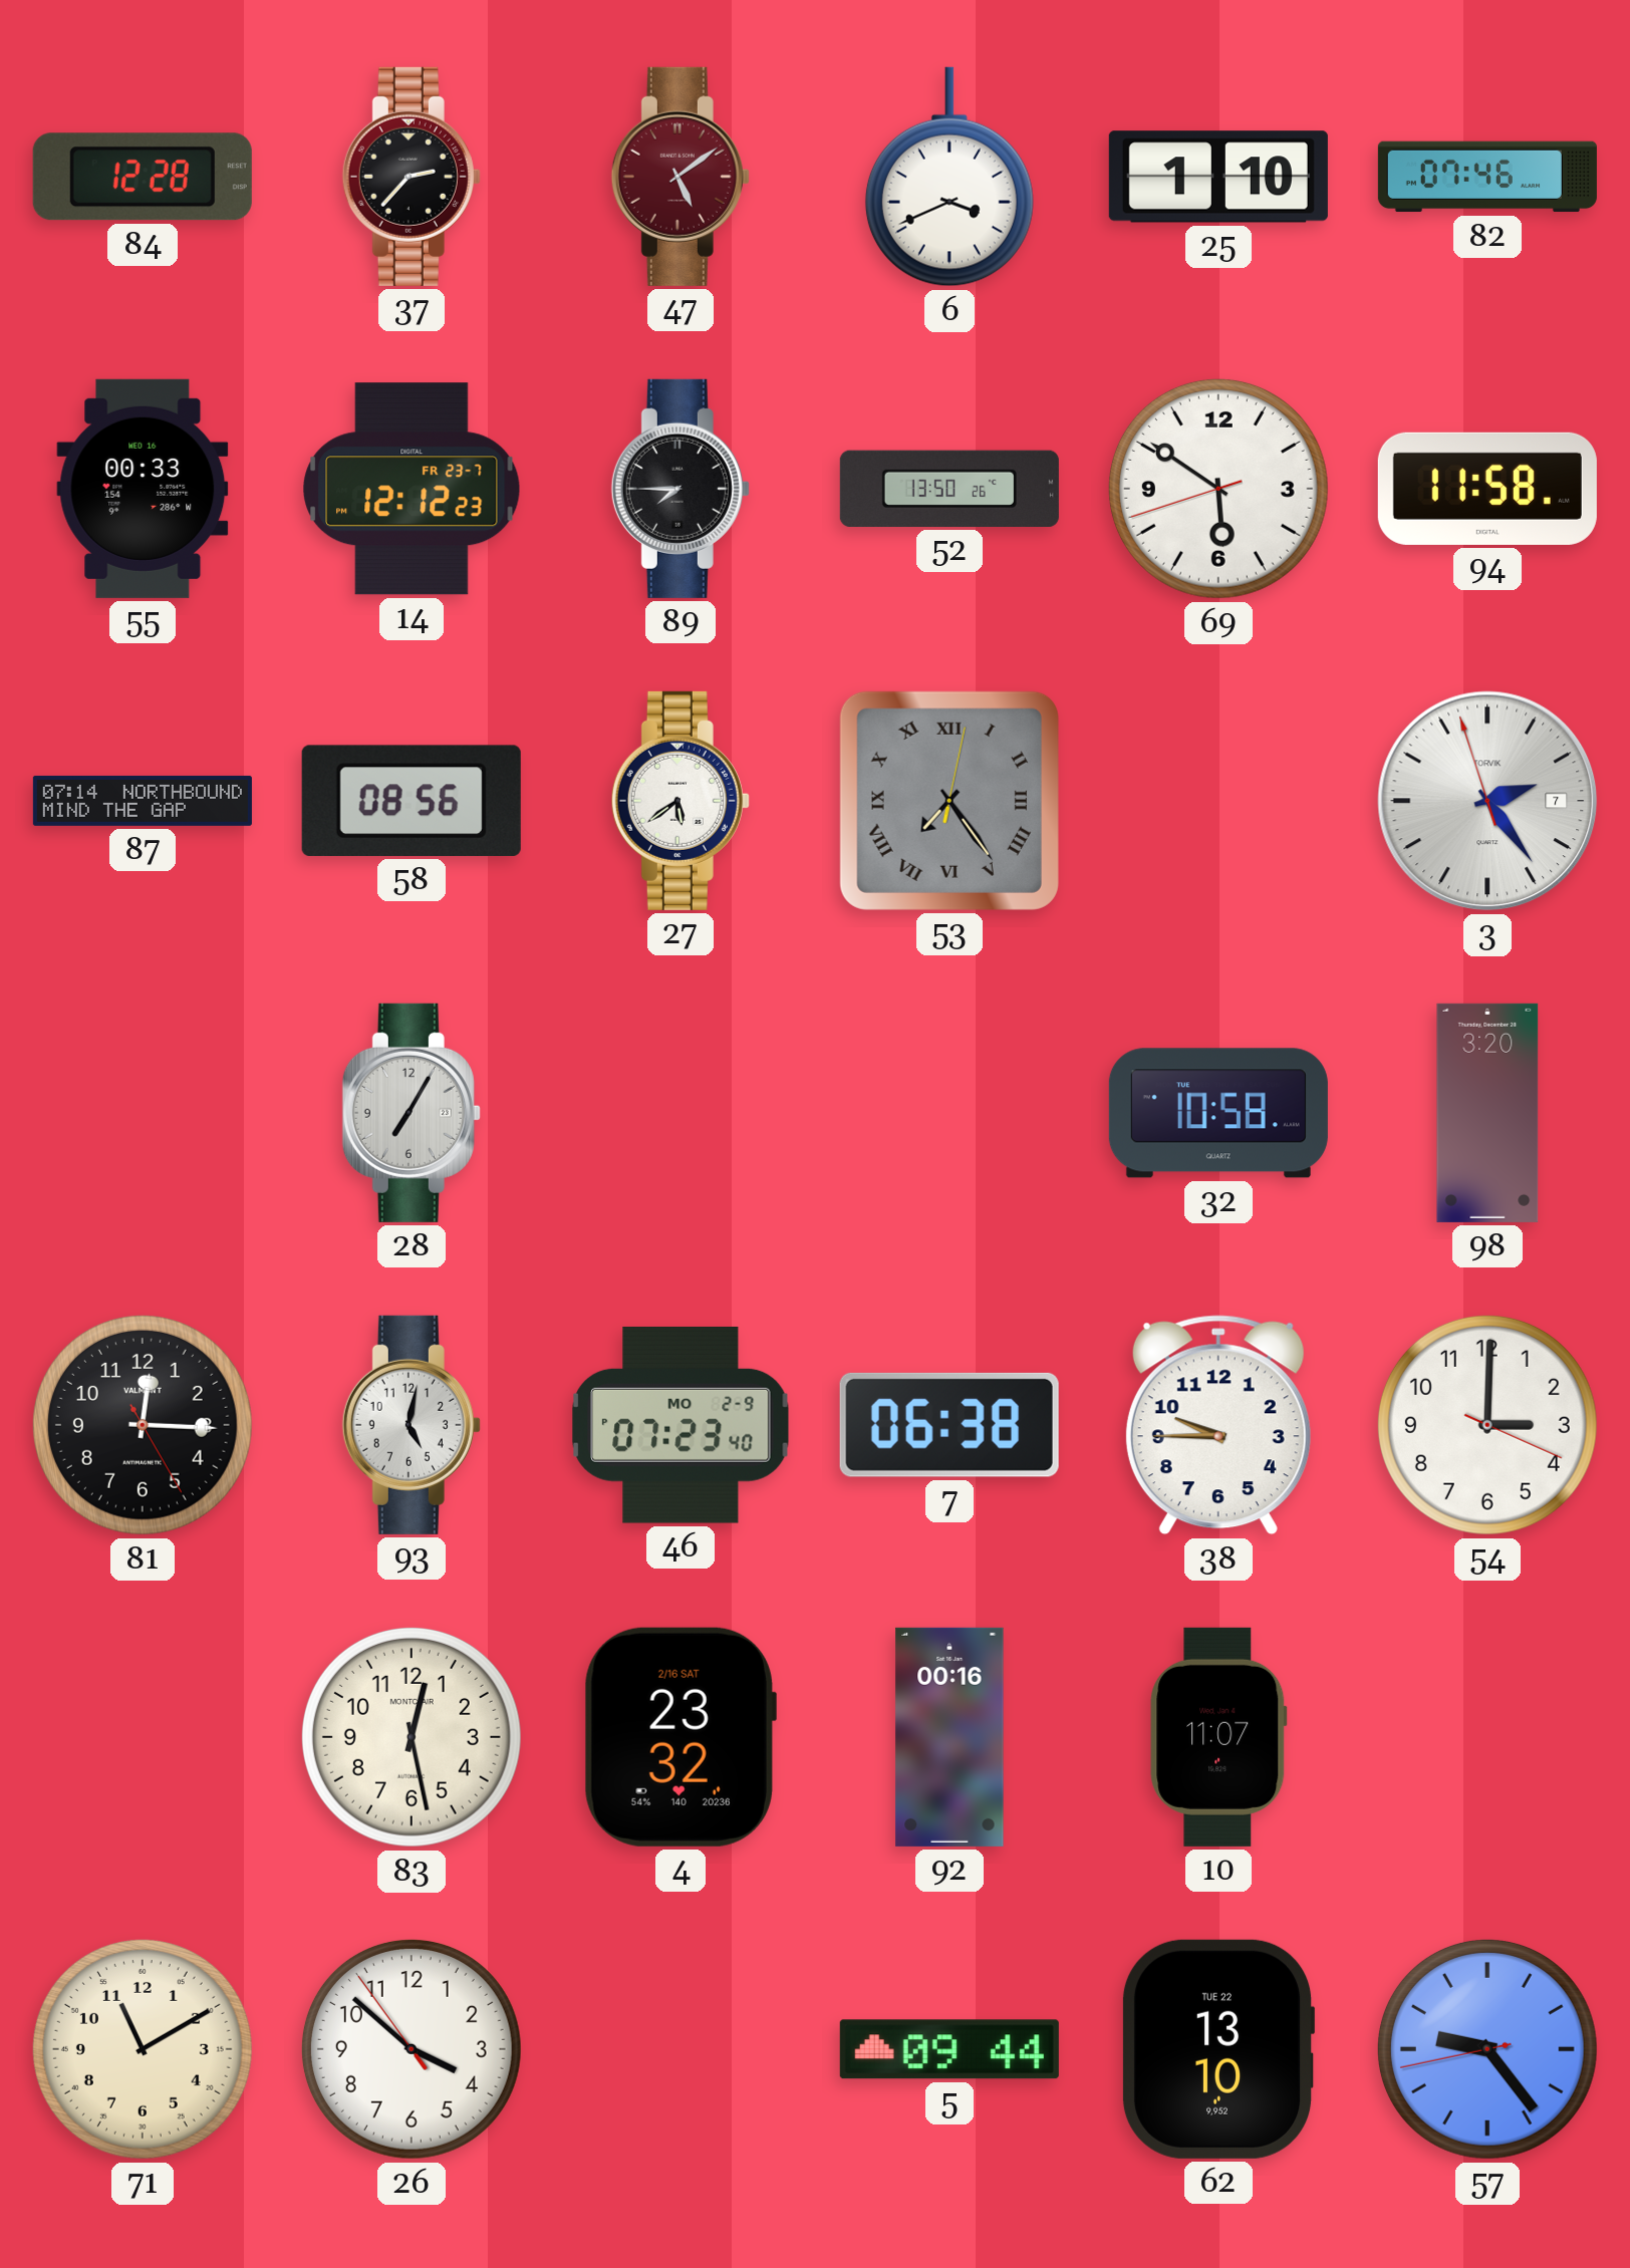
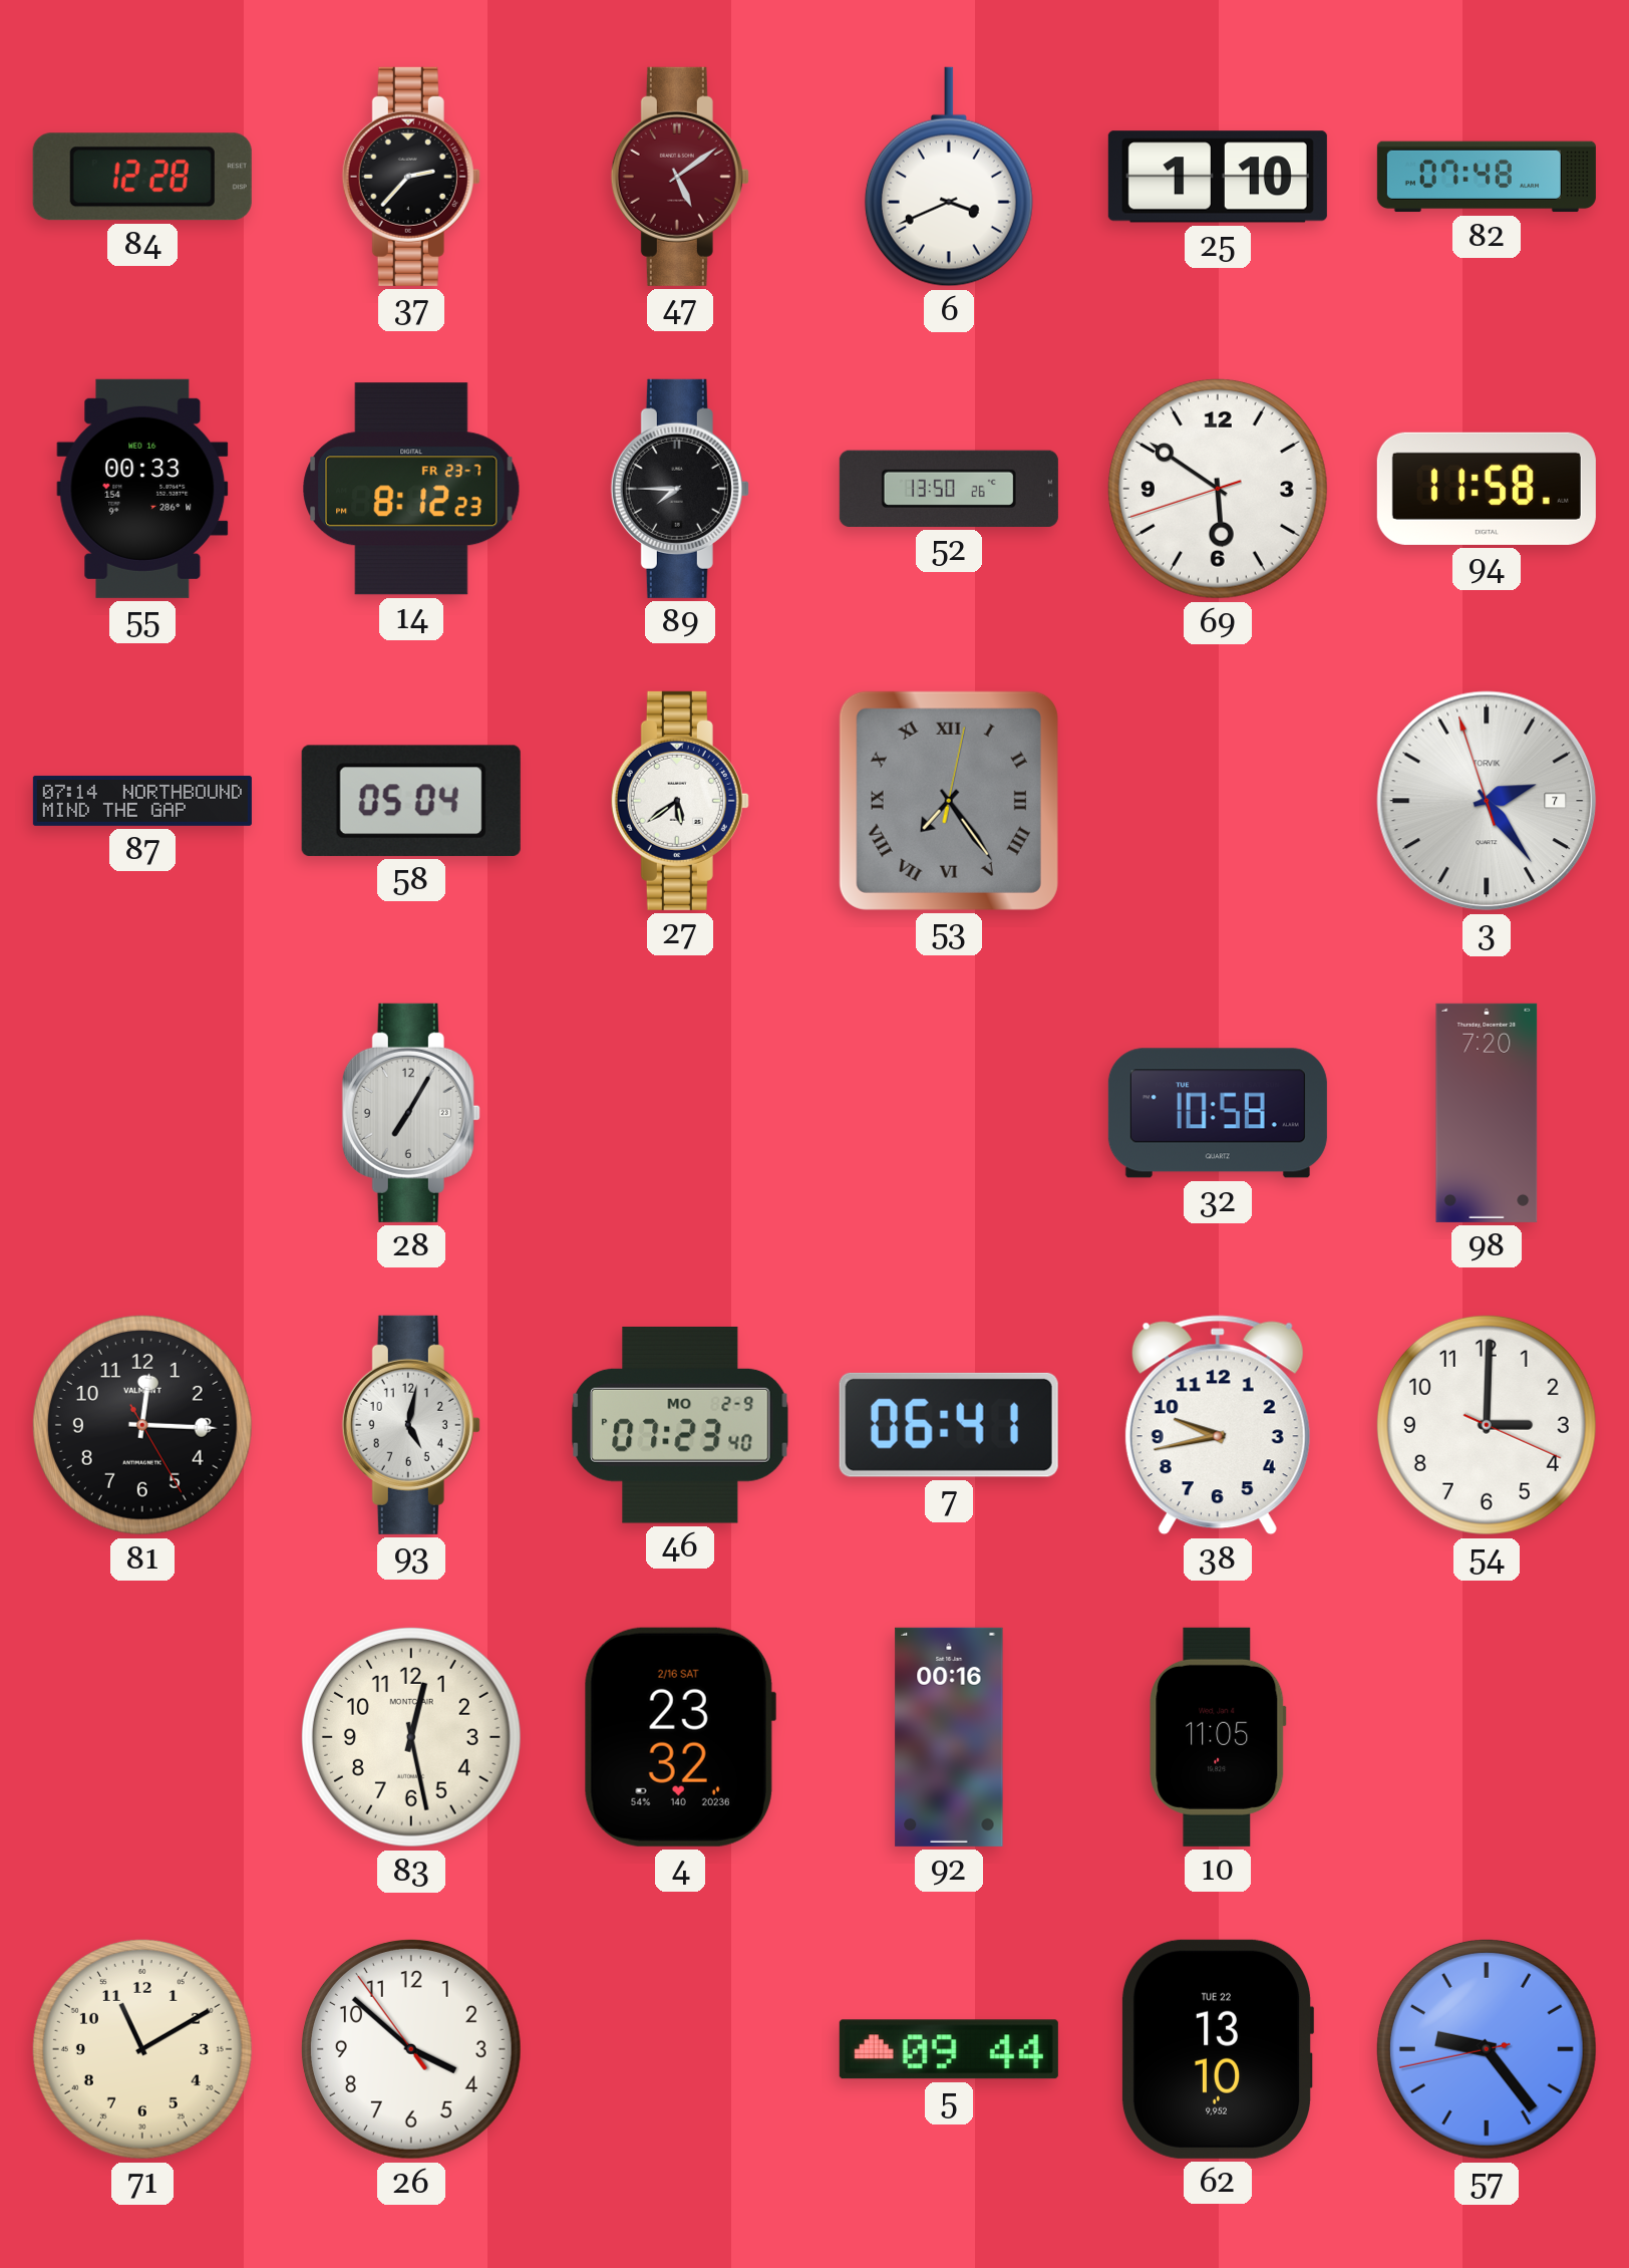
82: 07:46 -> 07:48
14: 12:12 -> 8:12
58: 08:56 -> 05:04
98: 3:20 -> 7:20
7: 06:38 -> 06:41
38: 9:45 -> 9:43
10: 11:07 -> 11:05
